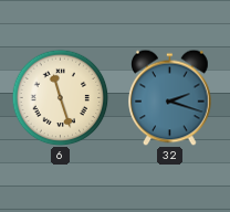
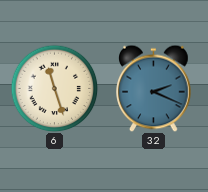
32: 2:18 -> 2:19
